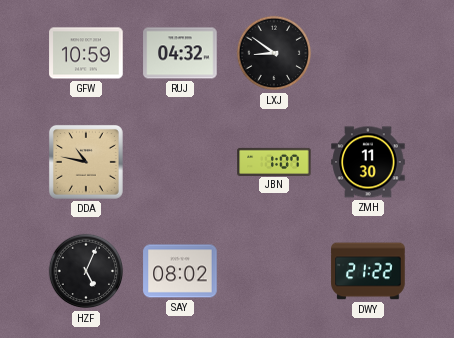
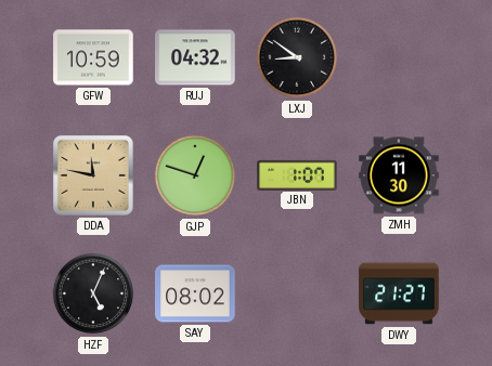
DDA: 10:47 -> 11:47
GJP: none -> 12:48
DWY: 21:22 -> 21:27
